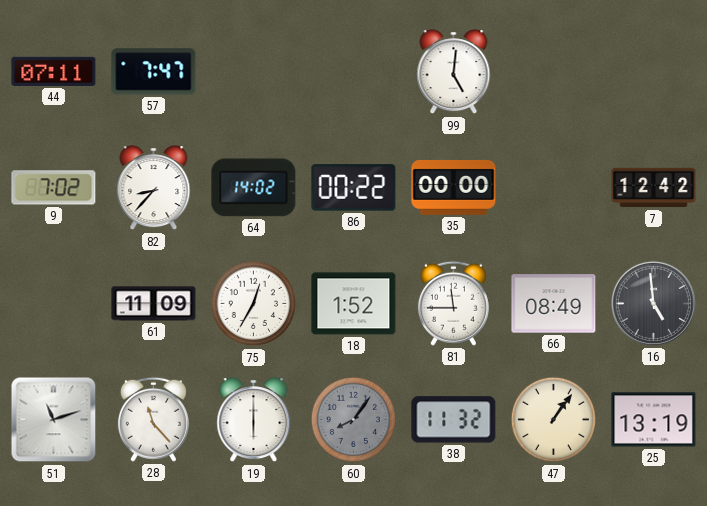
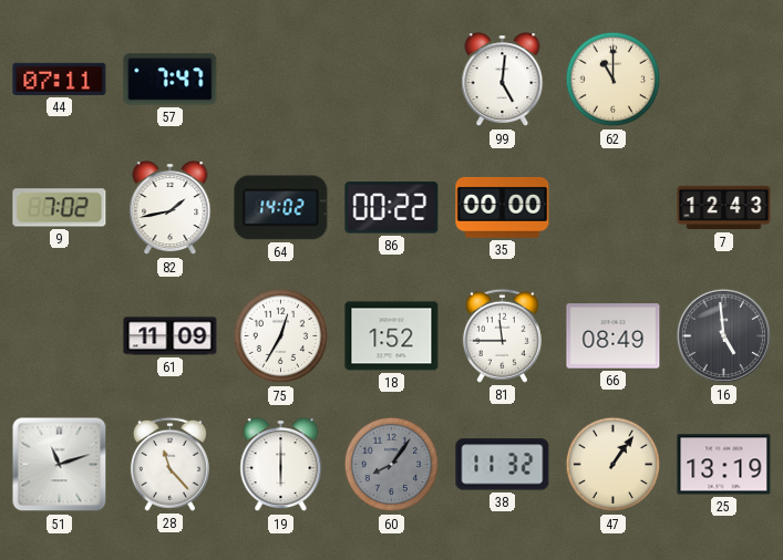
62: none -> 11:00
82: 8:37 -> 1:43
7: 12:42 -> 12:43
